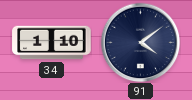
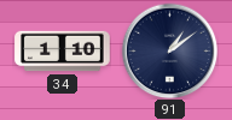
91: 4:09 -> 1:09
